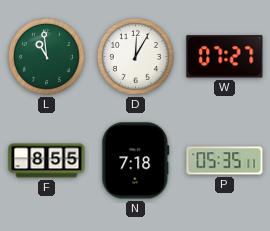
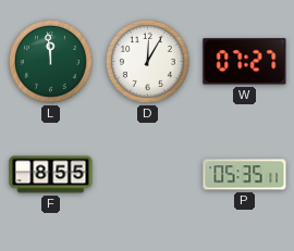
L: 10:59 -> 11:59
N: 7:18 -> none
